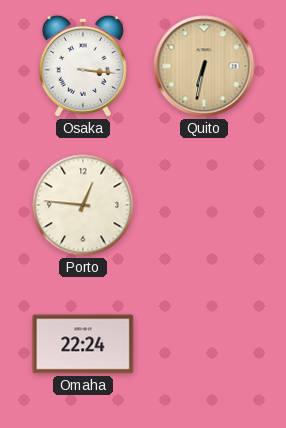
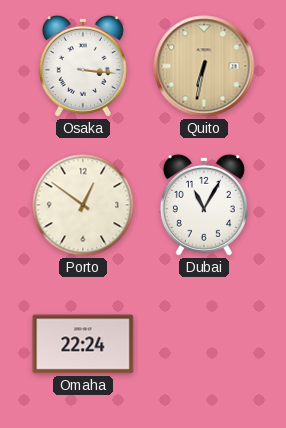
Porto: 12:46 -> 12:51
Dubai: none -> 11:05
